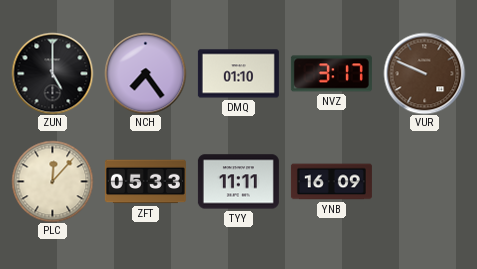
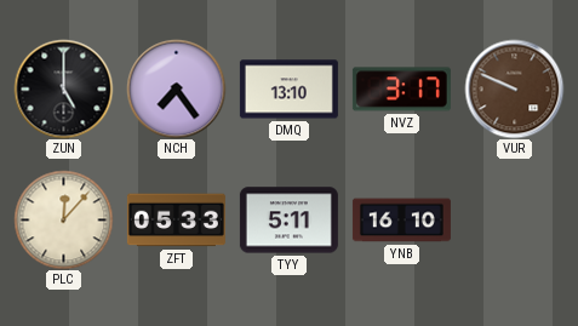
DMQ: 01:10 -> 13:10
TYY: 11:11 -> 5:11
YNB: 16:09 -> 16:10
